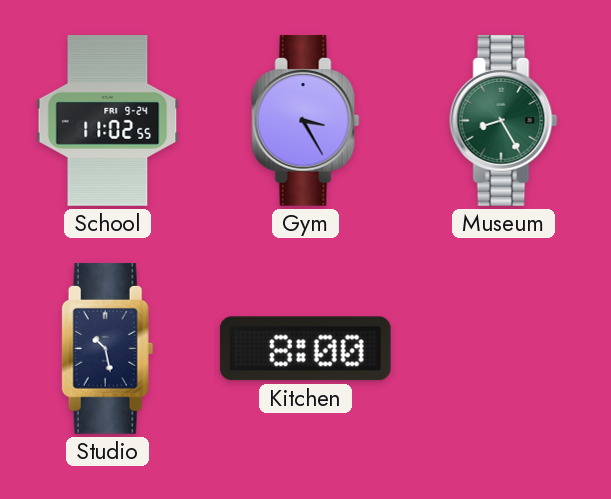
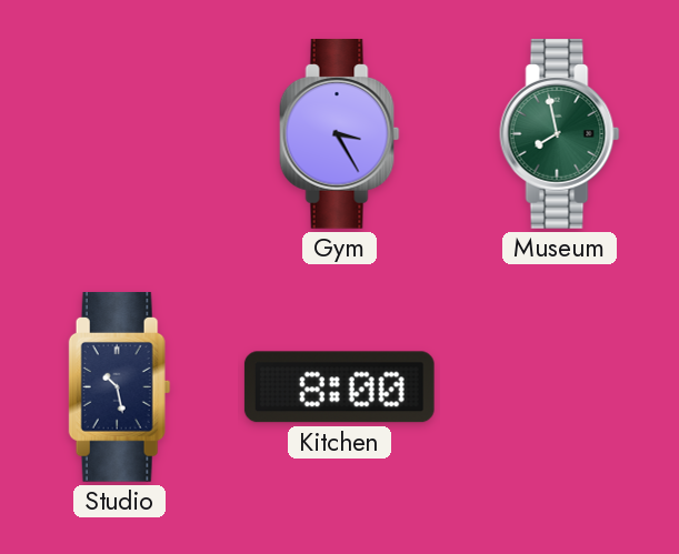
School: 11:02 -> none
Museum: 8:25 -> 7:58
